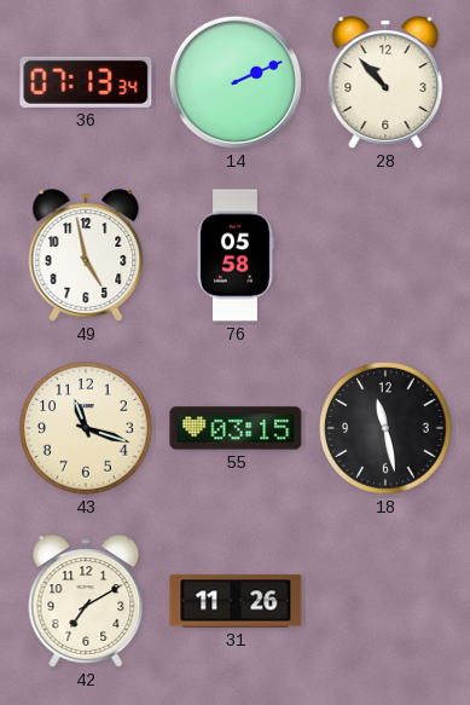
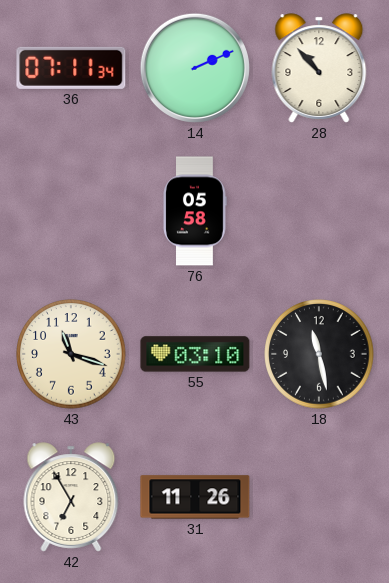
36: 07:13 -> 07:11
49: 4:58 -> none
55: 03:15 -> 03:10
42: 7:10 -> 6:55
